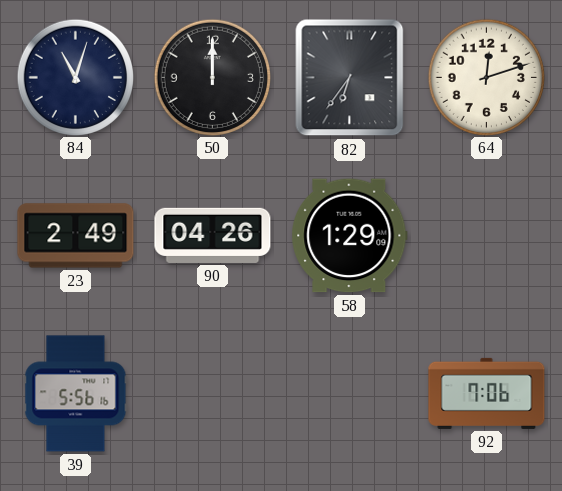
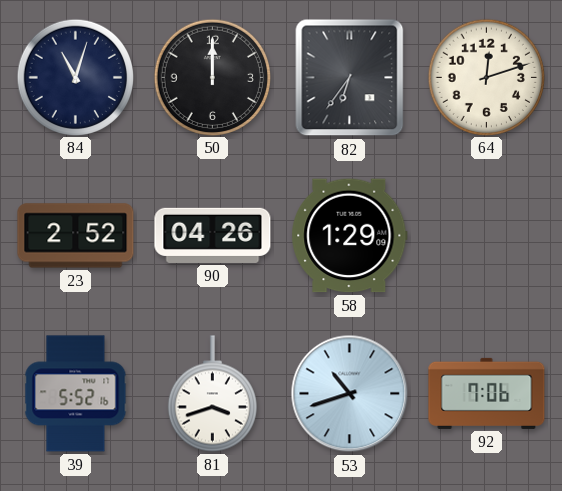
23: 2:49 -> 2:52
39: 5:56 -> 5:52
81: none -> 3:42
53: none -> 10:42
